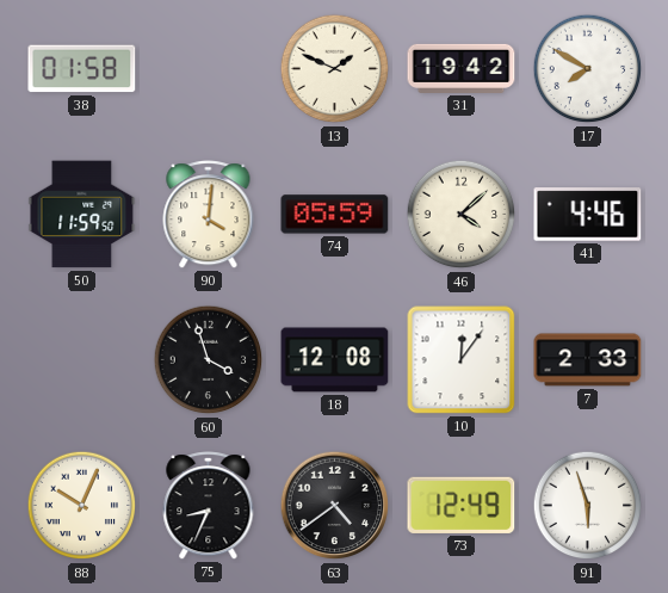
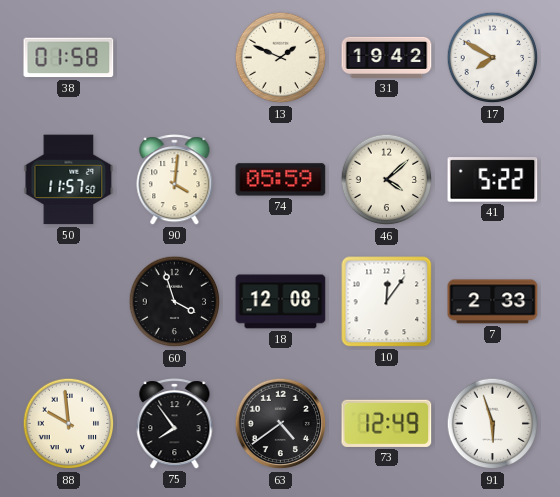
50: 11:59 -> 11:57
41: 4:46 -> 5:22
88: 10:04 -> 9:59
75: 8:34 -> 7:54
